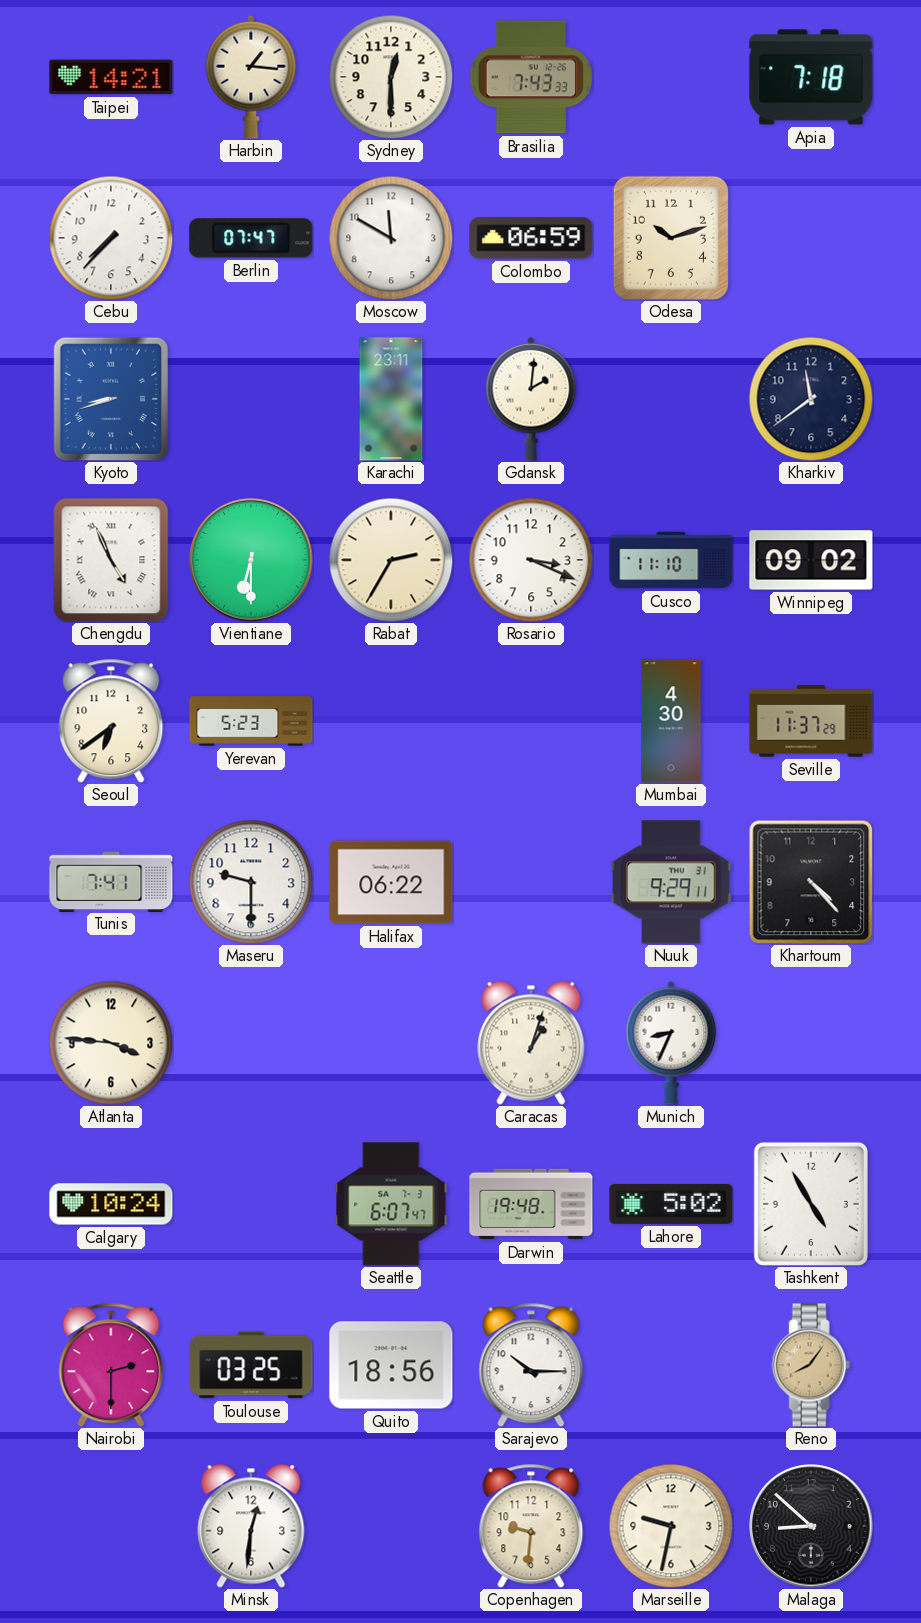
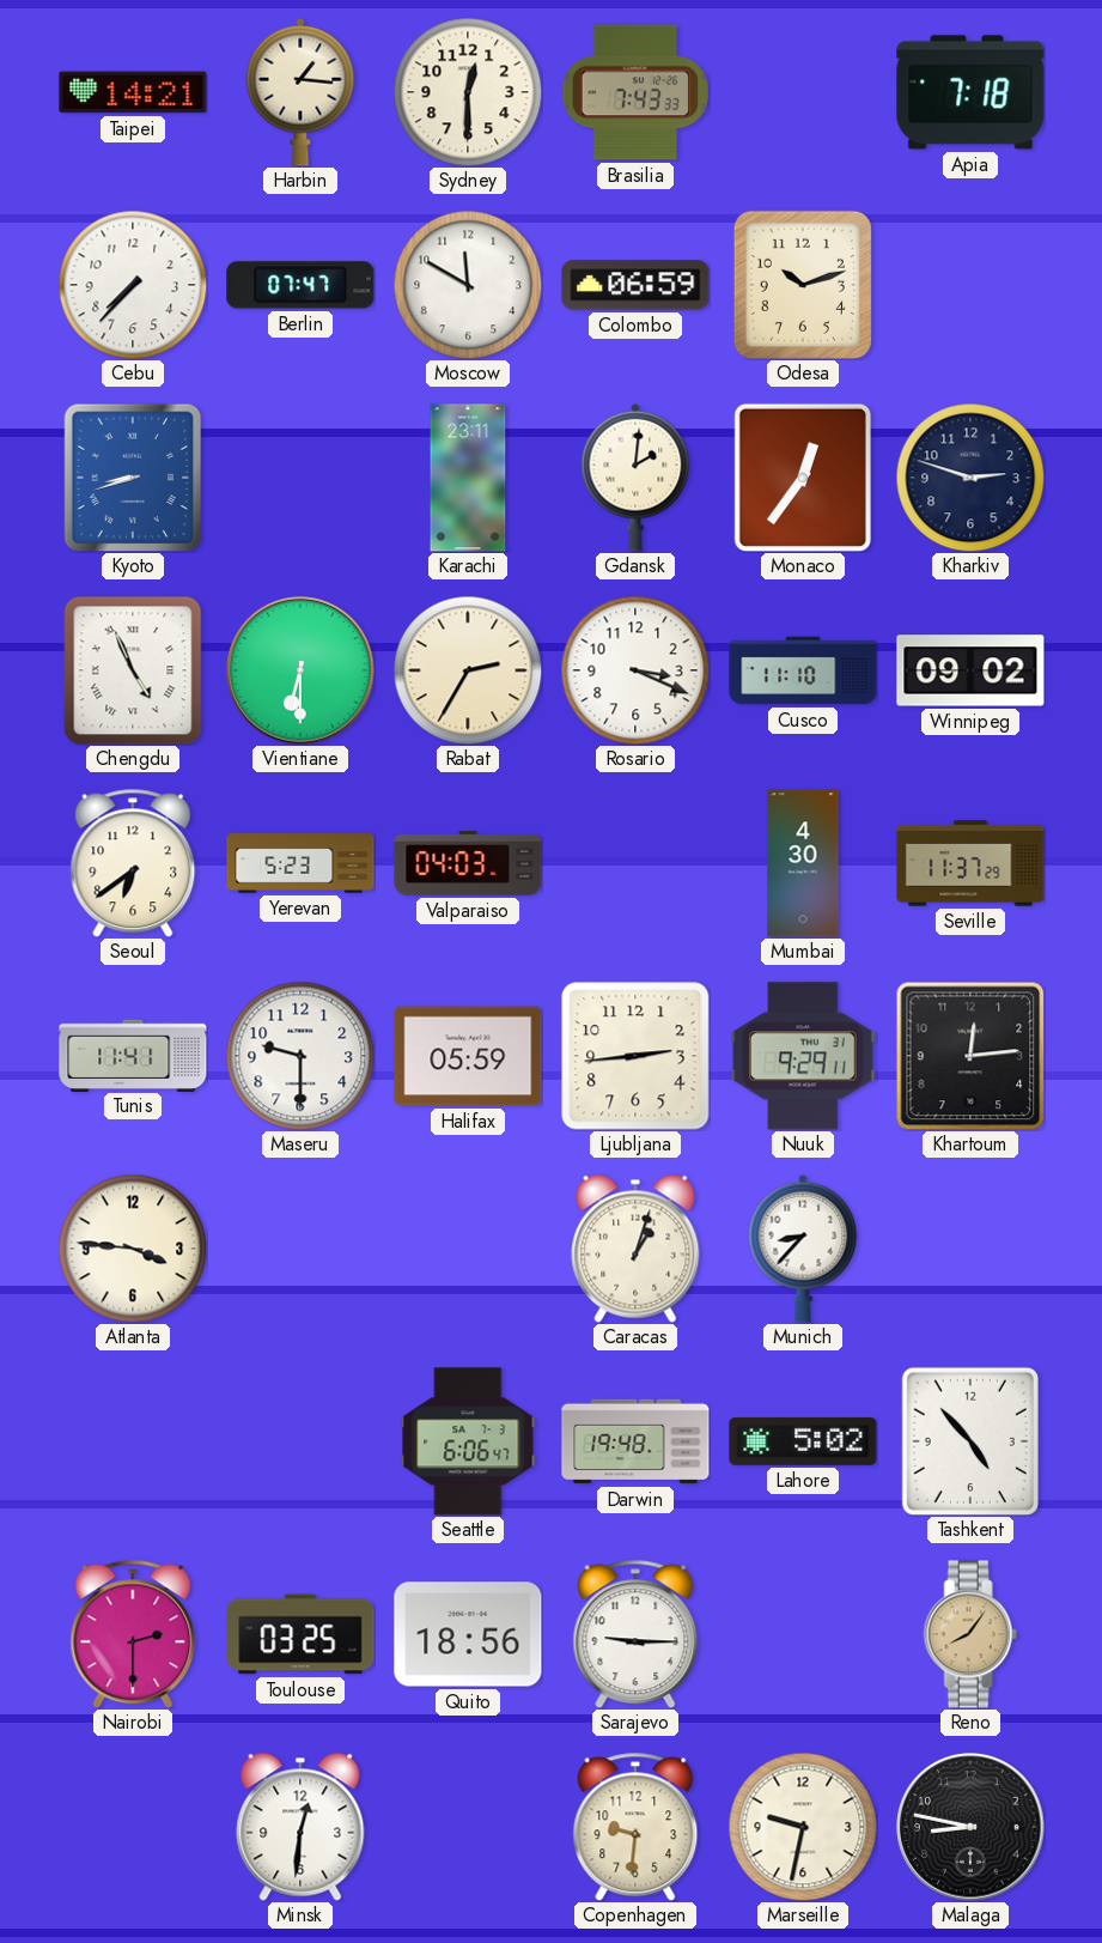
Monaco: none -> 12:36
Kharkiv: 11:39 -> 2:48
Valparaiso: none -> 04:03
Tunis: 7:41 -> 11:41
Halifax: 06:22 -> 05:59
Ljubljana: none -> 2:44
Khartoum: 4:23 -> 12:14
Munich: 8:34 -> 8:37
Calgary: 10:24 -> none
Seattle: 6:07 -> 6:06
Tashkent: 4:55 -> 4:53
Sarajevo: 10:15 -> 9:15
Malaga: 8:52 -> 8:47
